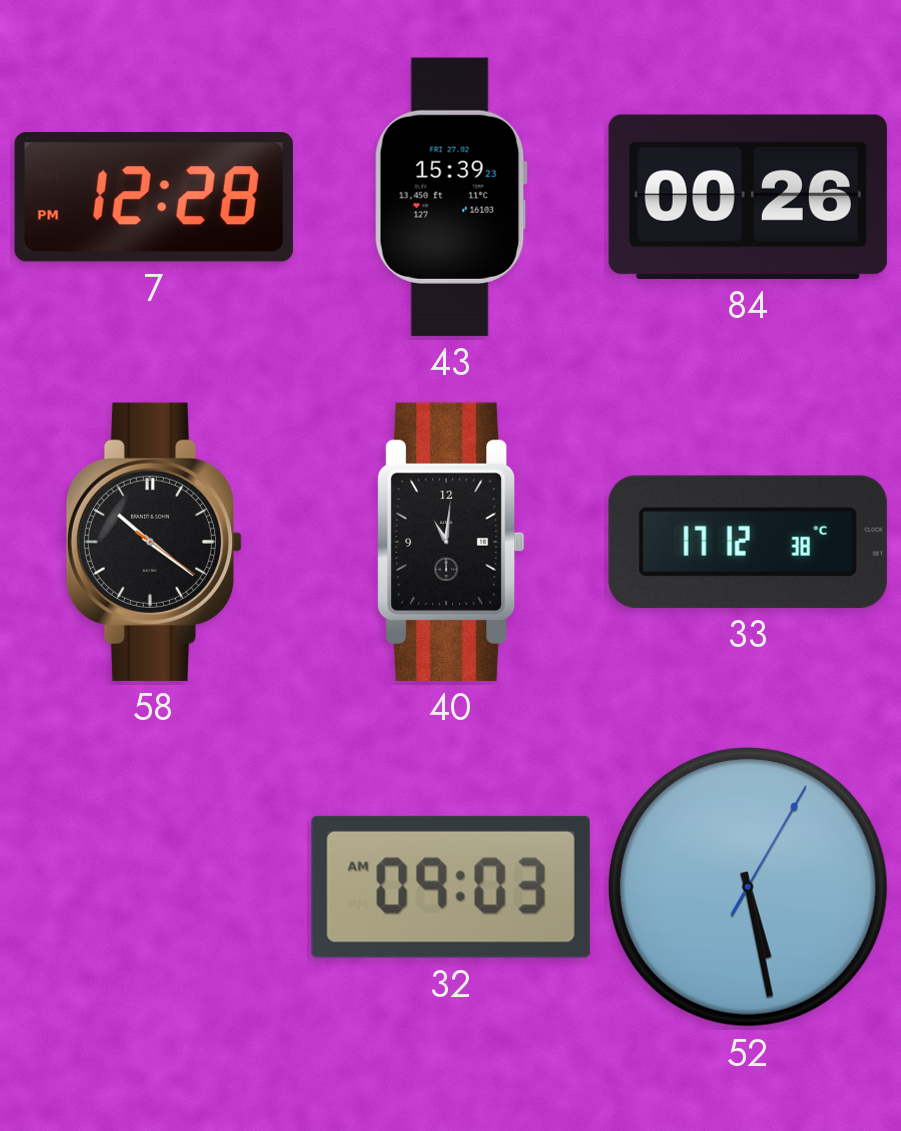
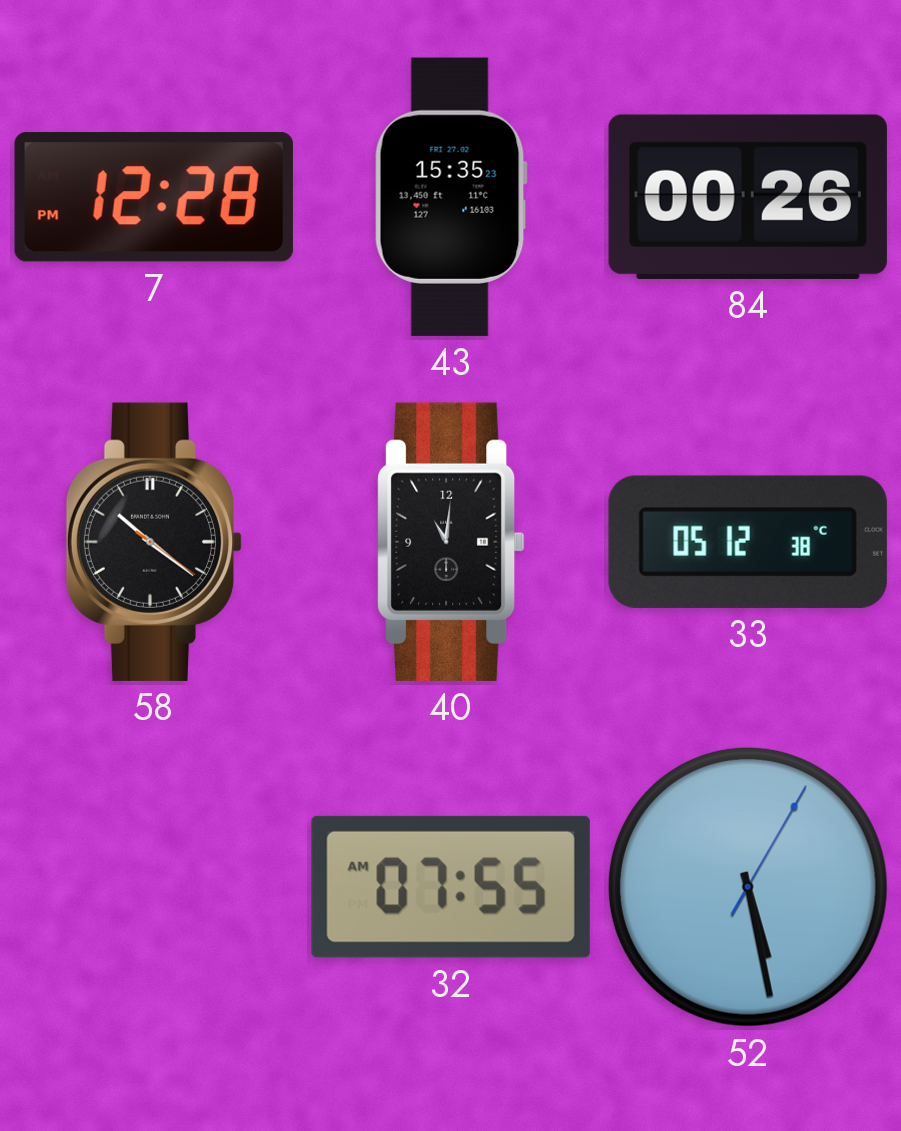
43: 15:39 -> 15:35
33: 17:12 -> 05:12
32: 09:03 -> 07:55
